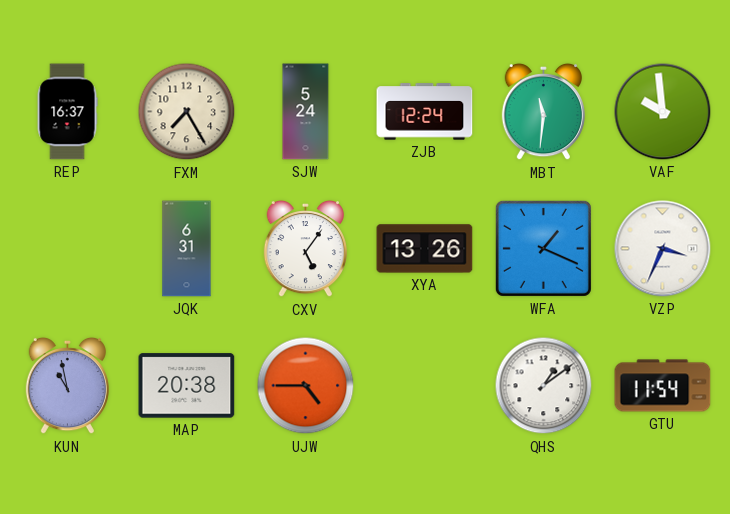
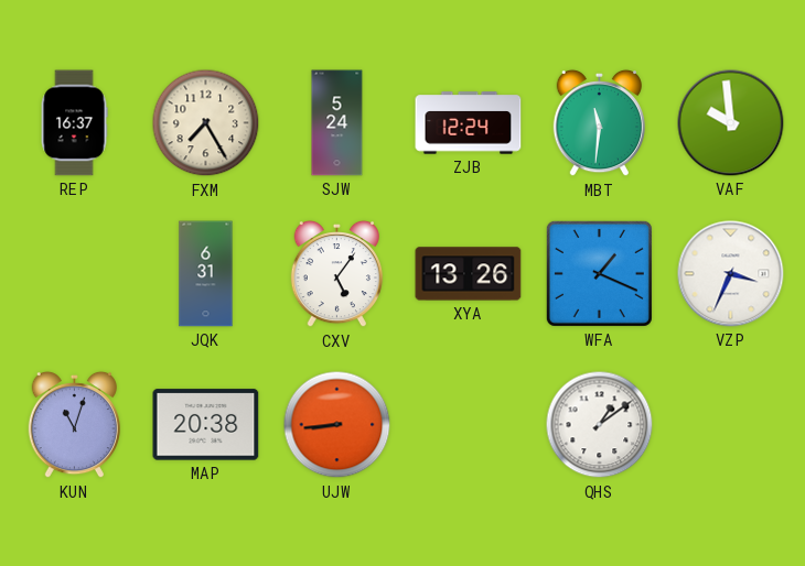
KUN: 10:58 -> 11:03
UJW: 4:45 -> 8:44
GTU: 11:54 -> none
